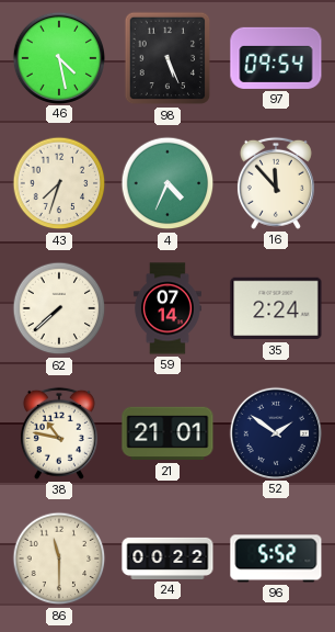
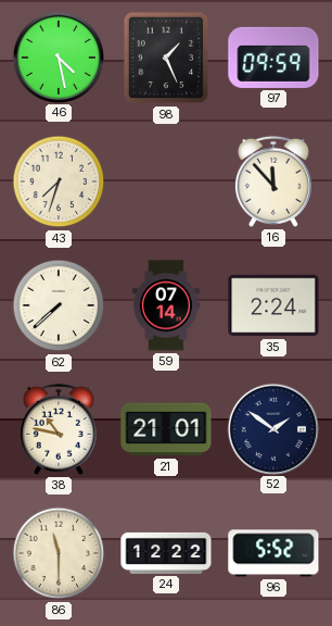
98: 5:26 -> 1:26
97: 09:54 -> 09:59
4: 4:34 -> none
24: 00:22 -> 12:22
